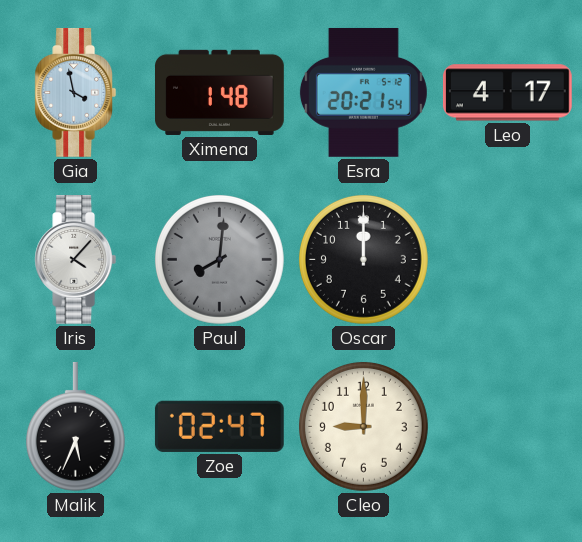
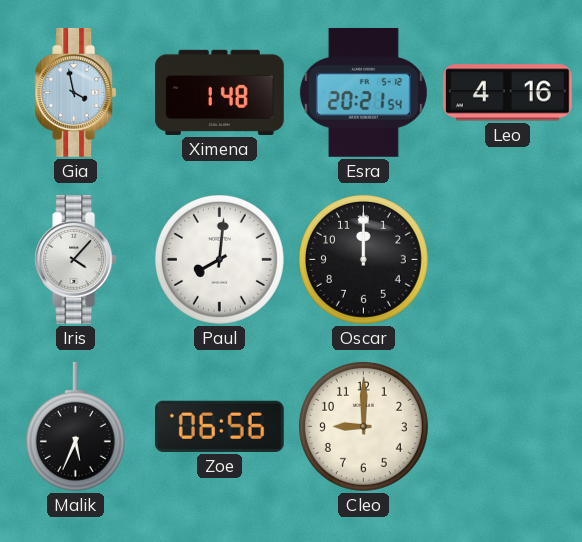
Leo: 4:17 -> 4:16
Paul dial: grey -> white
Zoe: 02:47 -> 06:56
